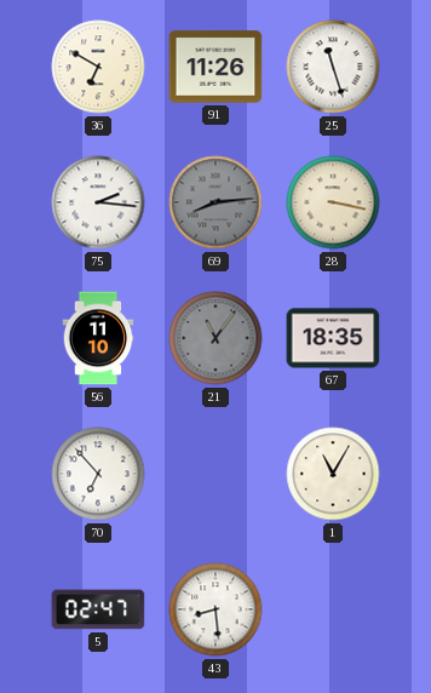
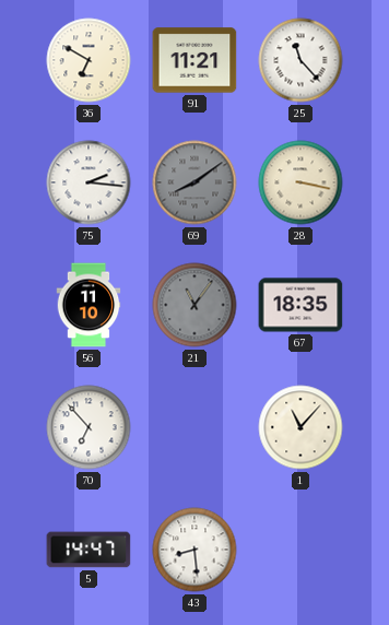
91: 11:26 -> 11:21
25: 11:27 -> 11:23
69: 8:14 -> 8:09
1: 11:05 -> 11:07
5: 02:47 -> 14:47
